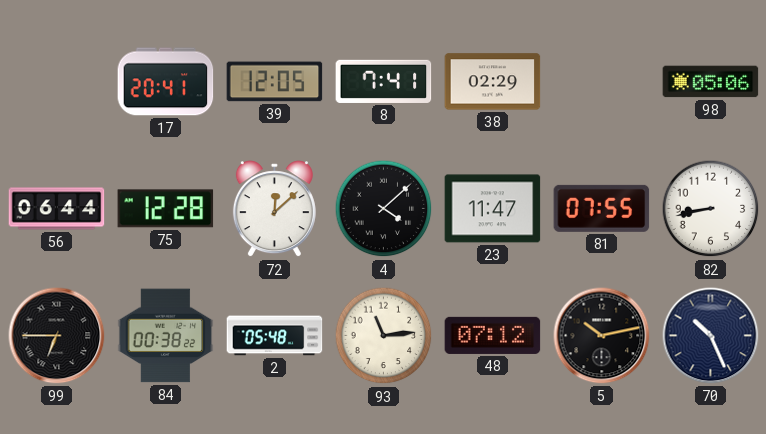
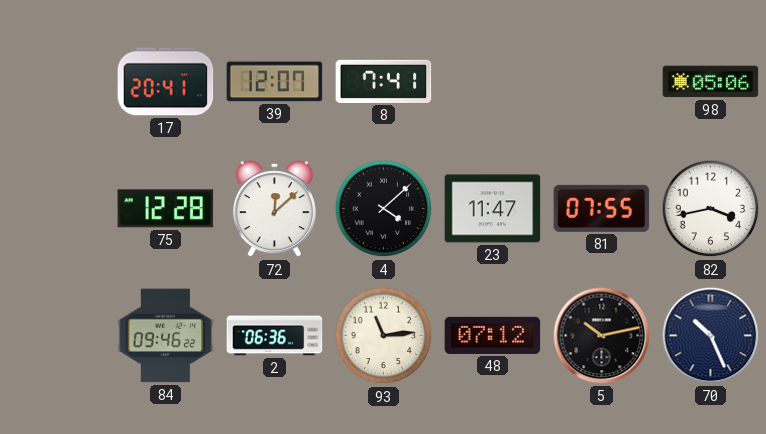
39: 12:05 -> 12:07
38: 02:29 -> none
56: 06:44 -> none
82: 8:43 -> 3:43
99: 6:45 -> none
84: 00:38 -> 09:46
2: 05:48 -> 06:36
